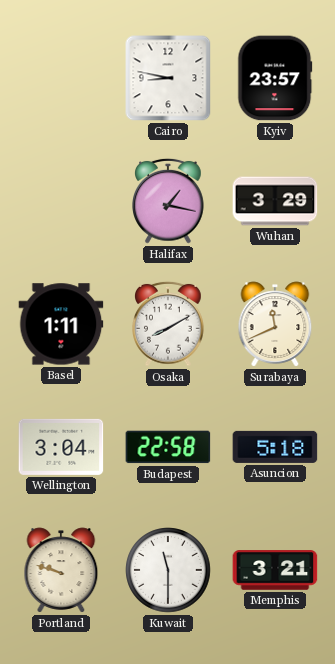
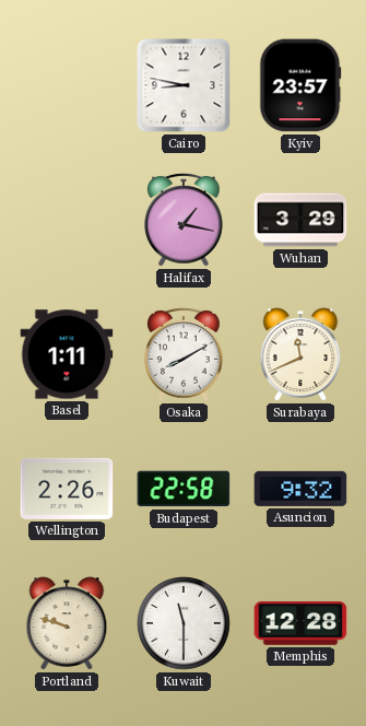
Wellington: 3:04 -> 2:26
Asuncion: 5:18 -> 9:32
Memphis: 3:21 -> 12:28
